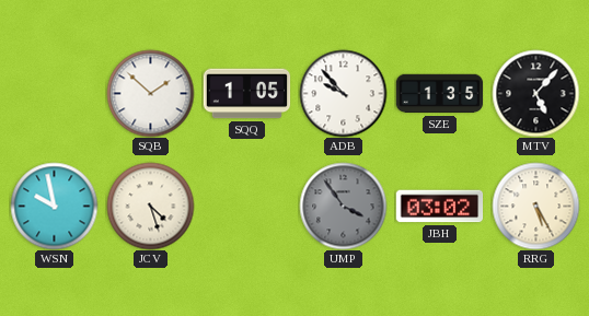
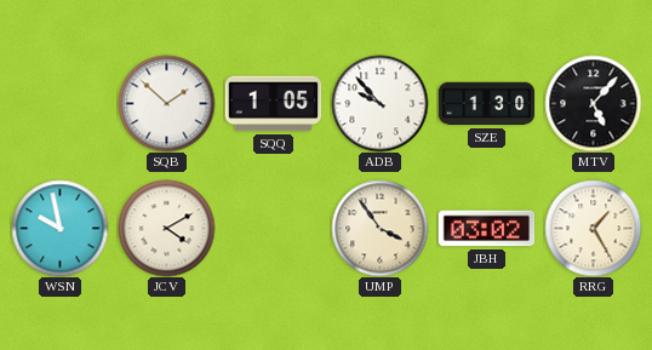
SZE: 1:35 -> 1:30
JCV: 4:27 -> 4:10
UMP dial: grey -> cream
RRG: 5:25 -> 1:25
